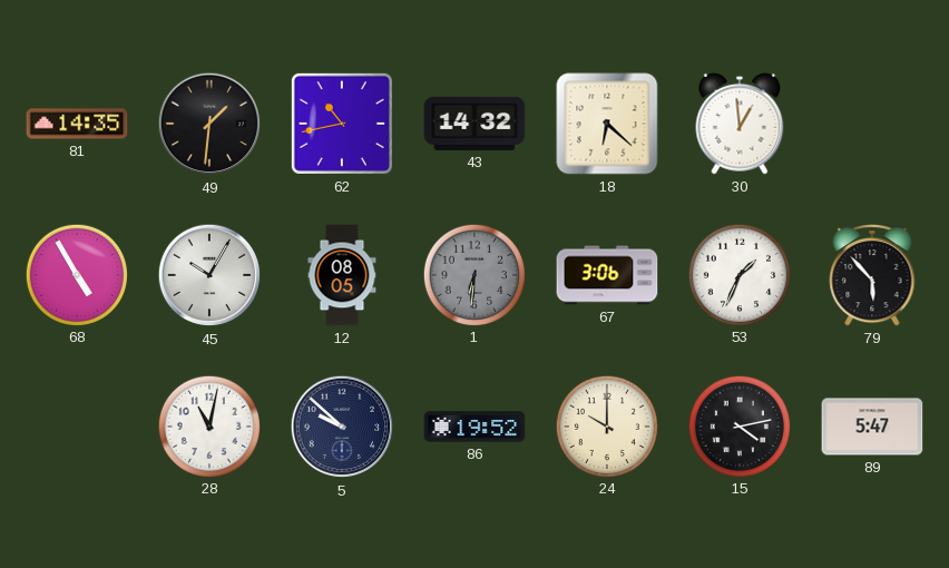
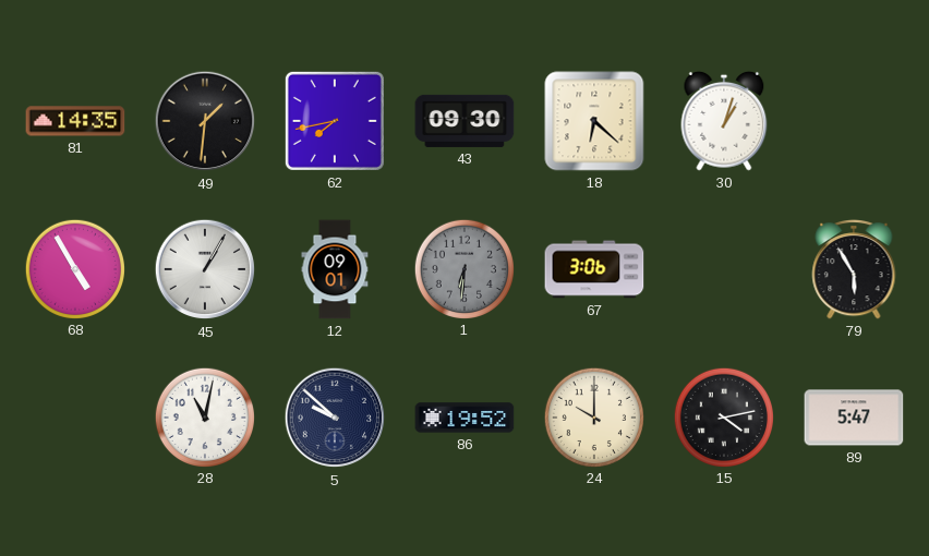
62: 10:43 -> 7:43
43: 14:32 -> 09:30
30: 12:59 -> 1:03
45: 10:05 -> 1:05
12: 08:05 -> 09:01
53: 1:34 -> none
79: 5:53 -> 5:55
